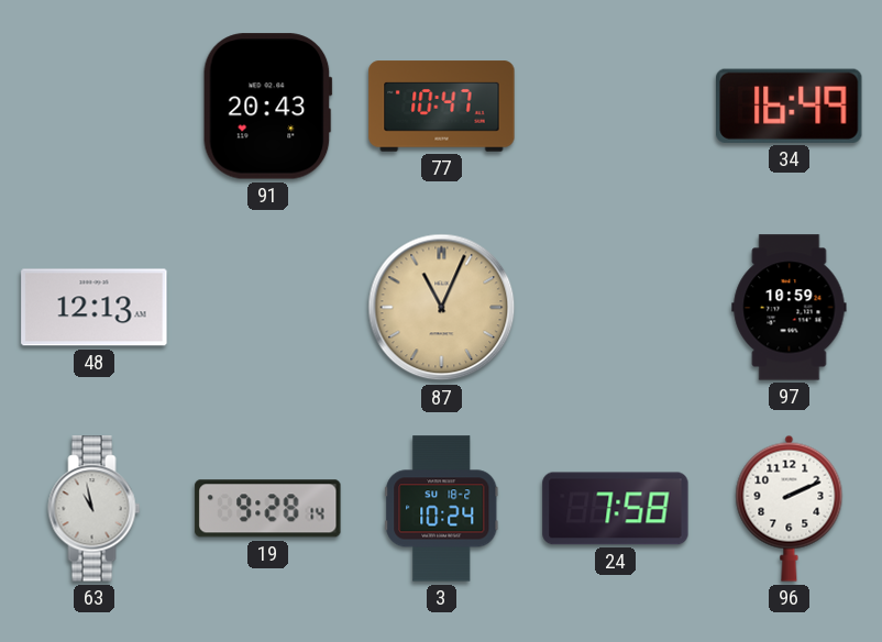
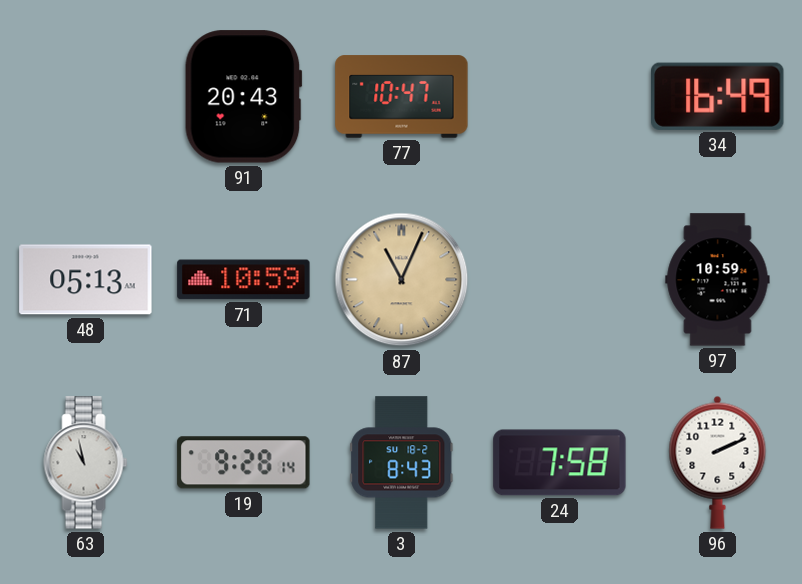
48: 12:13 -> 05:13
71: none -> 10:59
3: 10:24 -> 8:43
